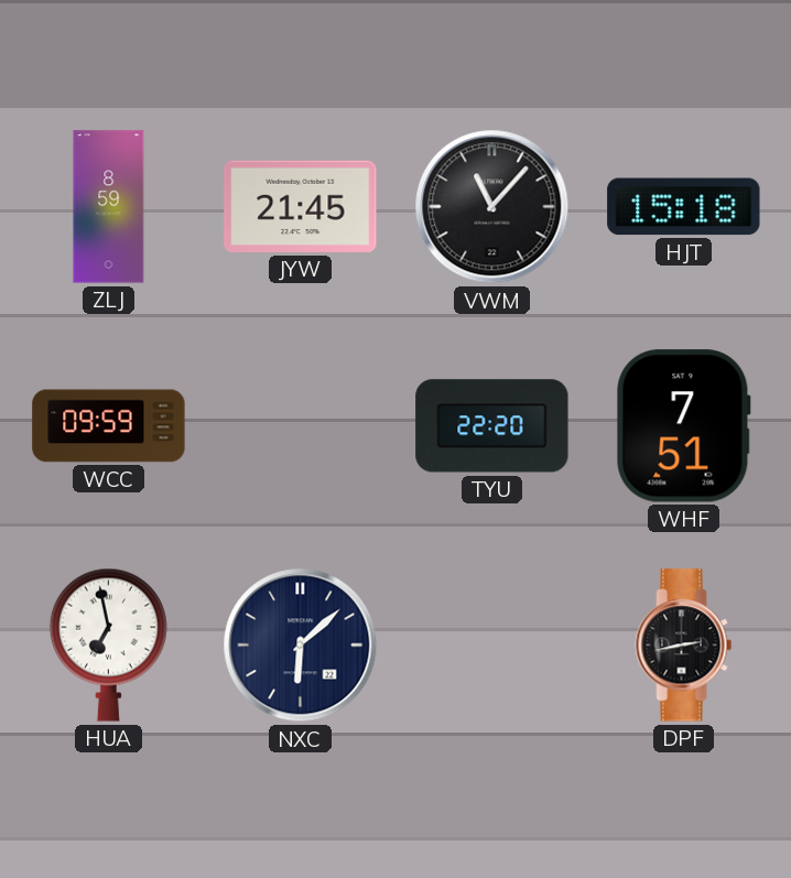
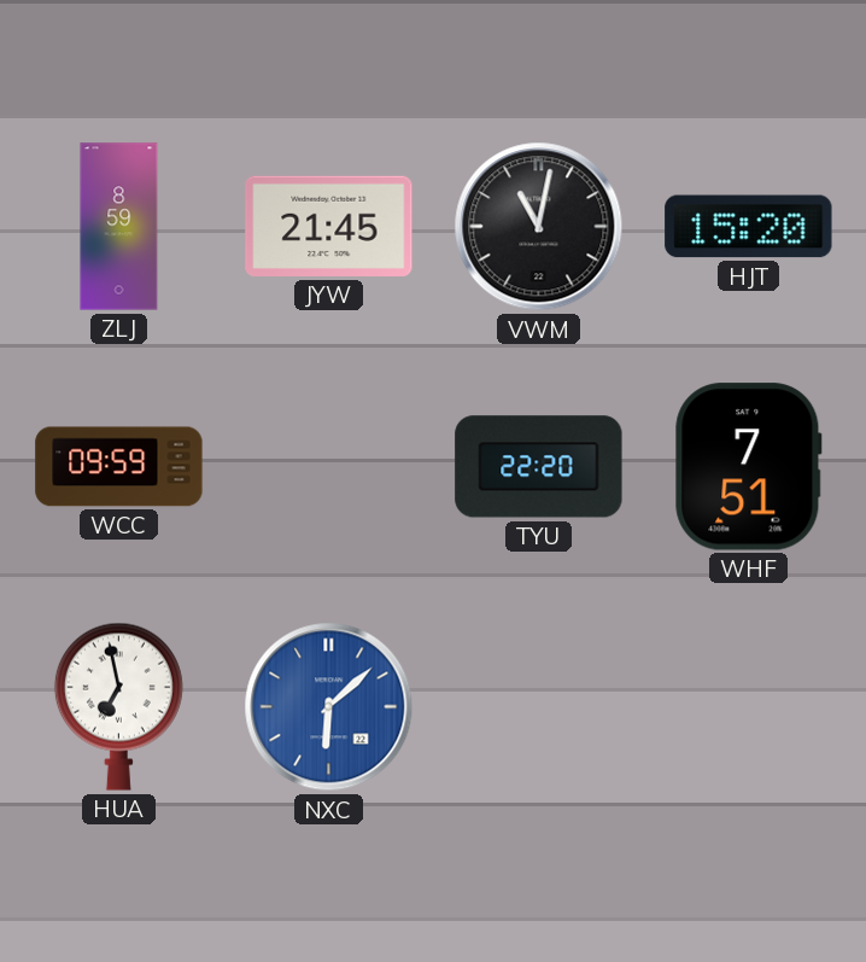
VWM: 11:07 -> 11:02
HJT: 15:18 -> 15:20
NXC dial: navy -> blue
DPF: 2:43 -> none
